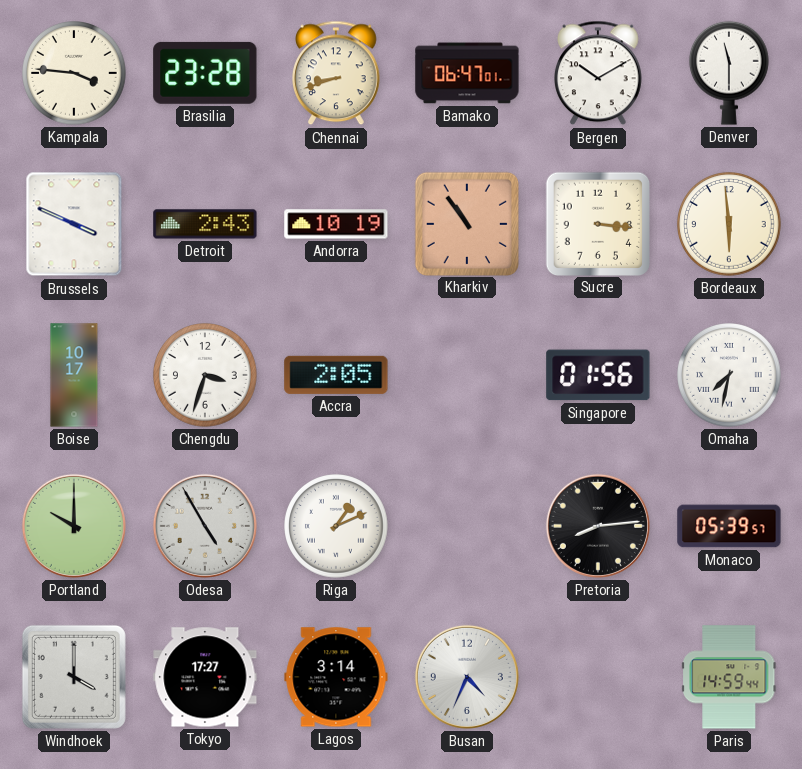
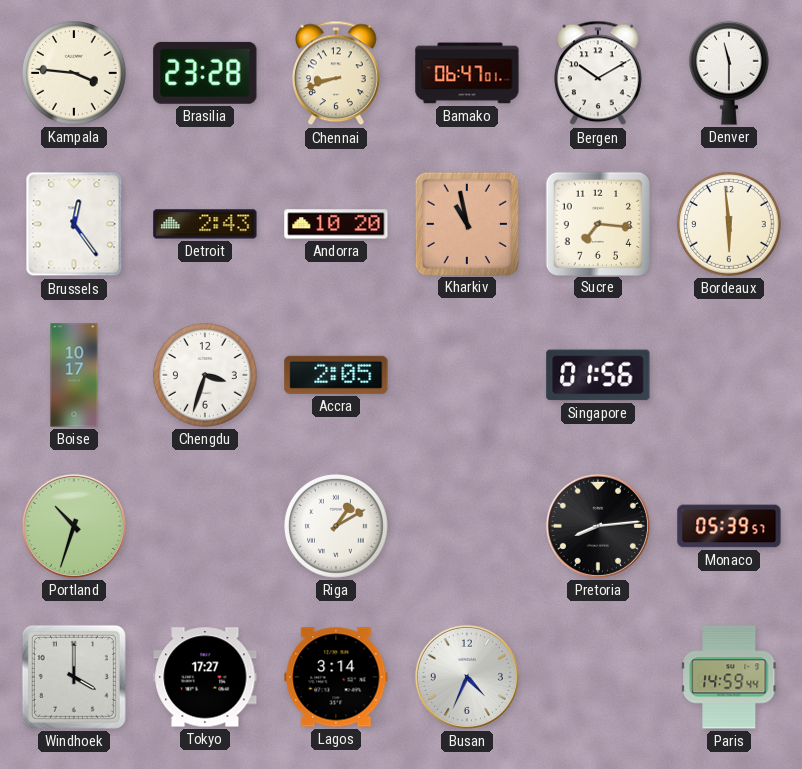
Brussels: 3:49 -> 12:24
Andorra: 10:19 -> 10:20
Kharkiv: 10:54 -> 10:58
Sucre: 3:16 -> 7:16
Omaha: 7:32 -> none
Portland: 10:00 -> 10:33
Odesa: 4:55 -> none
Riga: 1:11 -> 1:10
